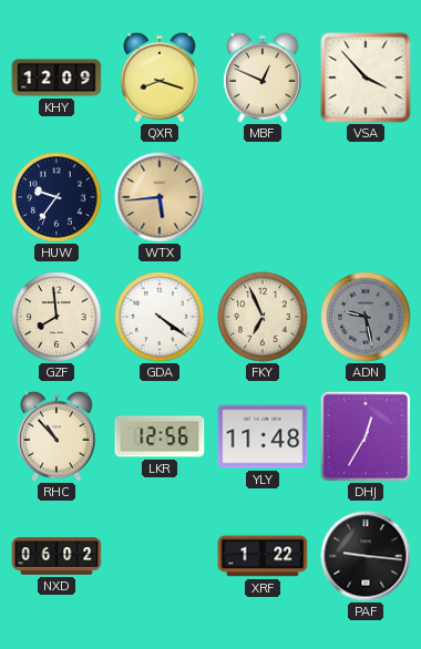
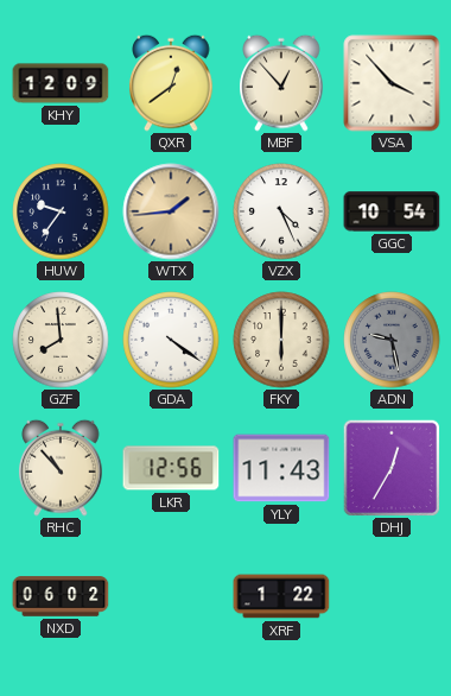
QXR: 8:18 -> 12:39
MBF: 12:49 -> 12:53
WTX: 5:44 -> 1:44
VZX: none -> 4:26
GGC: none -> 10:54
FKY: 6:56 -> 6:00
YLY: 11:48 -> 11:43
PAF: 9:16 -> none
